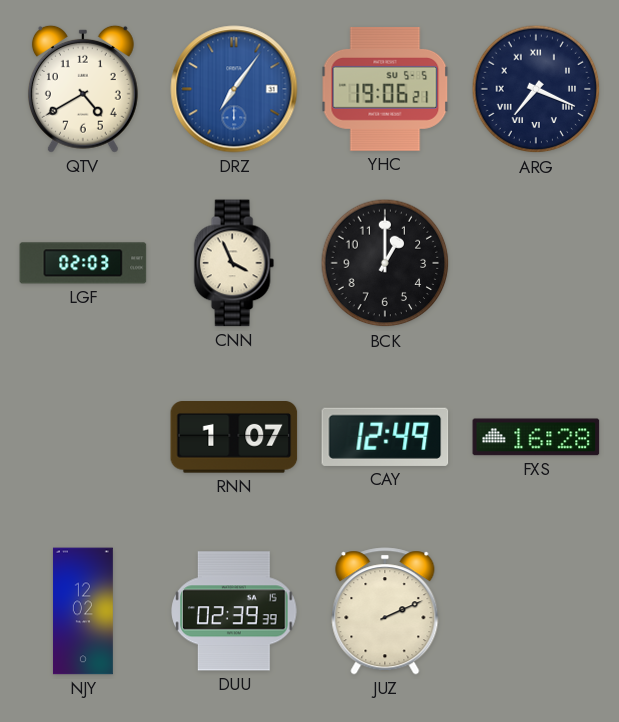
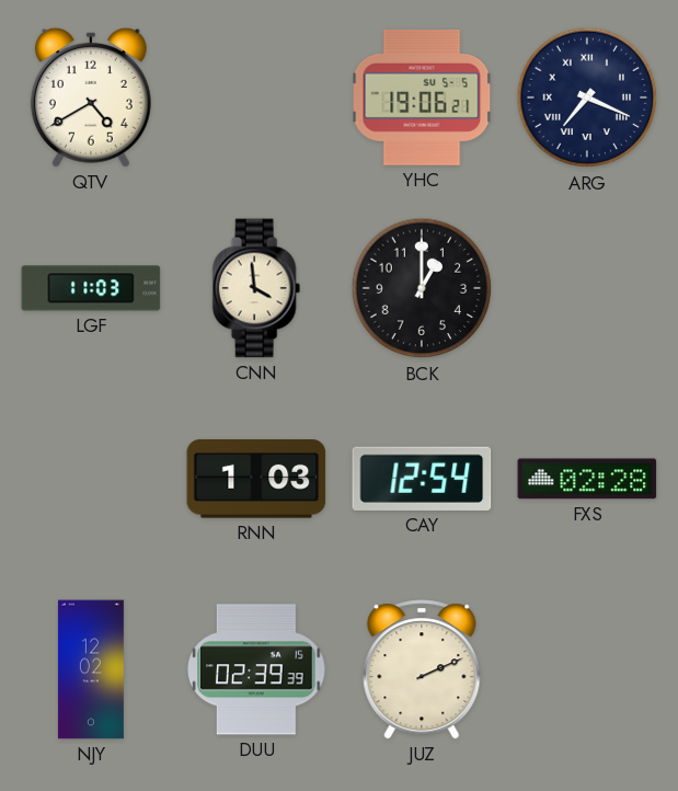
DRZ: 7:06 -> none
LGF: 02:03 -> 11:03
CNN: 3:56 -> 3:59
RNN: 1:07 -> 1:03
CAY: 12:49 -> 12:54
FXS: 16:28 -> 02:28
